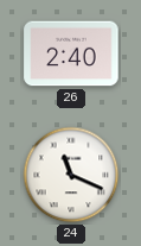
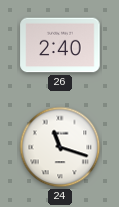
24: 11:19 -> 11:18
